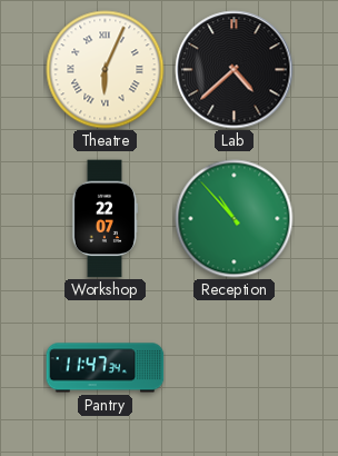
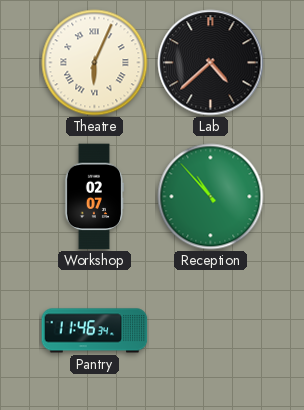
Workshop: 22:07 -> 02:07
Pantry: 11:47 -> 11:46
